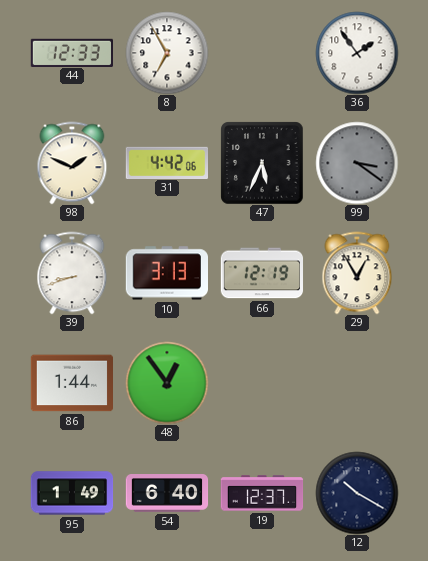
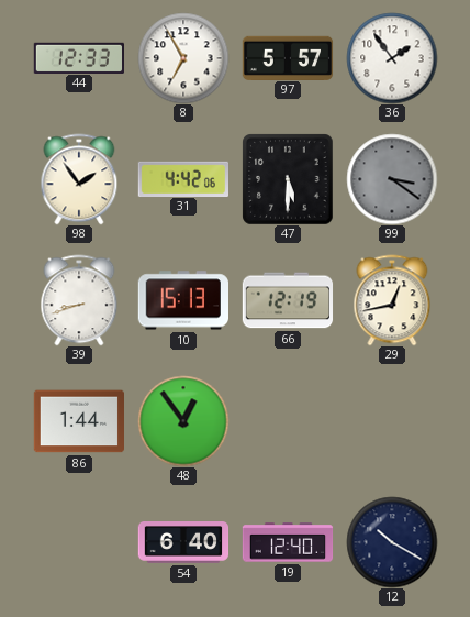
97: none -> 5:57
98: 1:49 -> 1:54
47: 5:34 -> 5:30
10: 3:13 -> 15:13
29: 12:55 -> 12:43
95: 1:49 -> none
19: 12:37 -> 12:40
